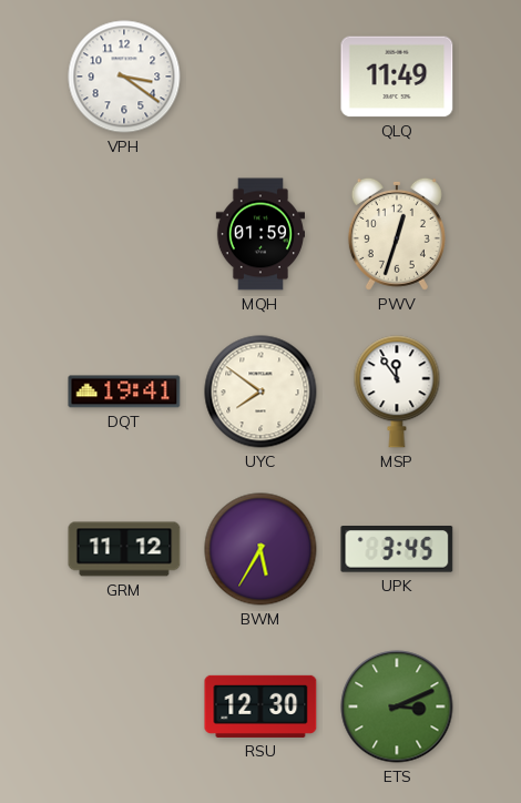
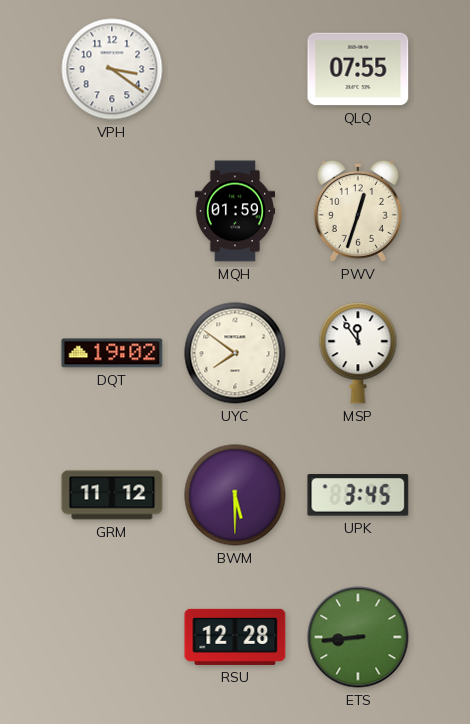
QLQ: 11:49 -> 07:55
DQT: 19:41 -> 19:02
BWM: 5:35 -> 5:30
RSU: 12:30 -> 12:28
ETS: 3:11 -> 8:44
